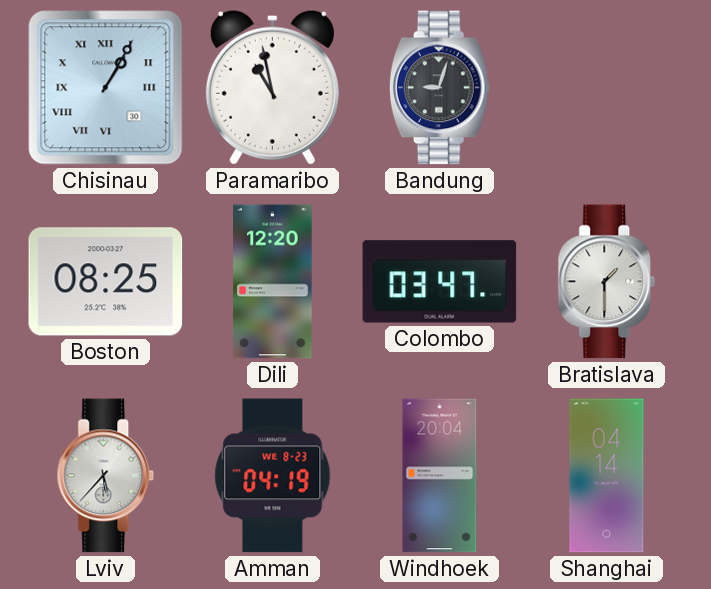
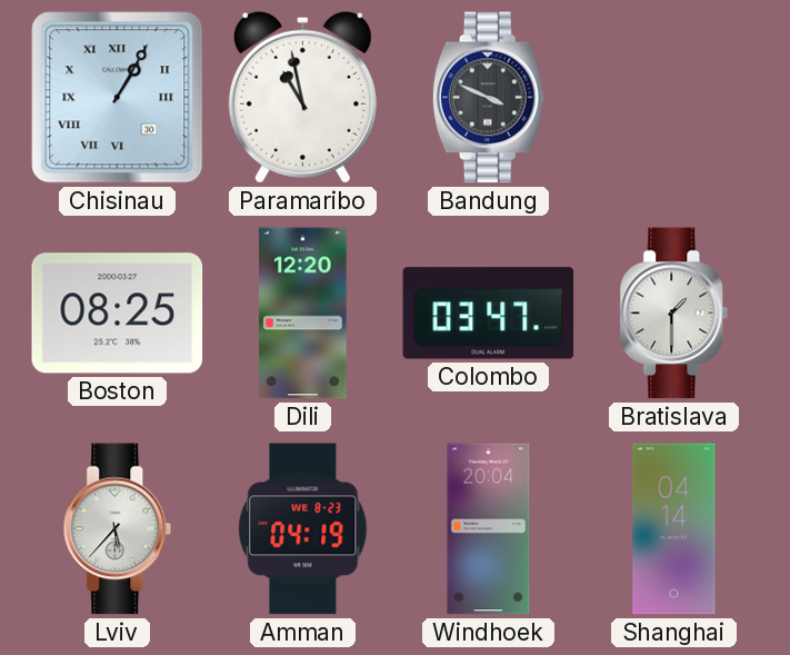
Bandung: 9:03 -> 3:49
